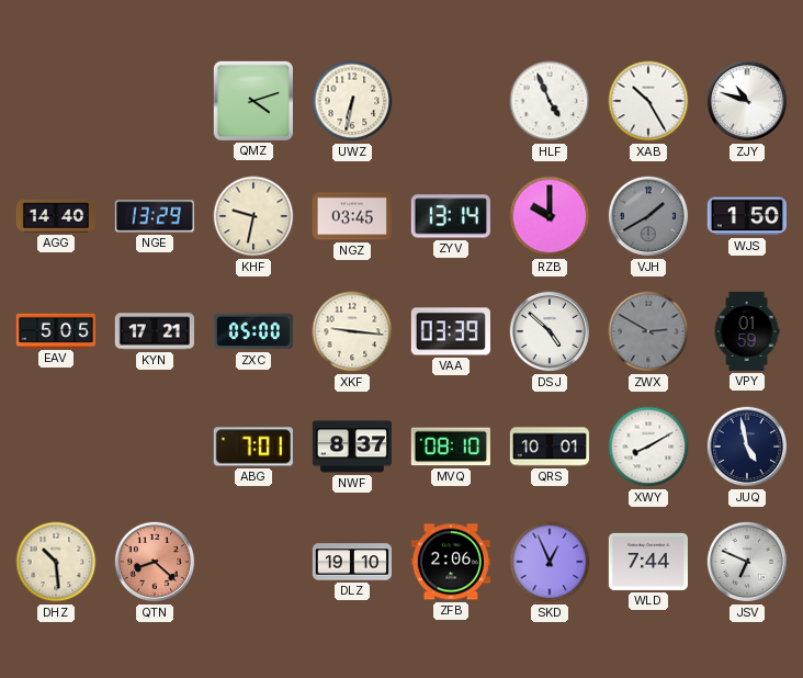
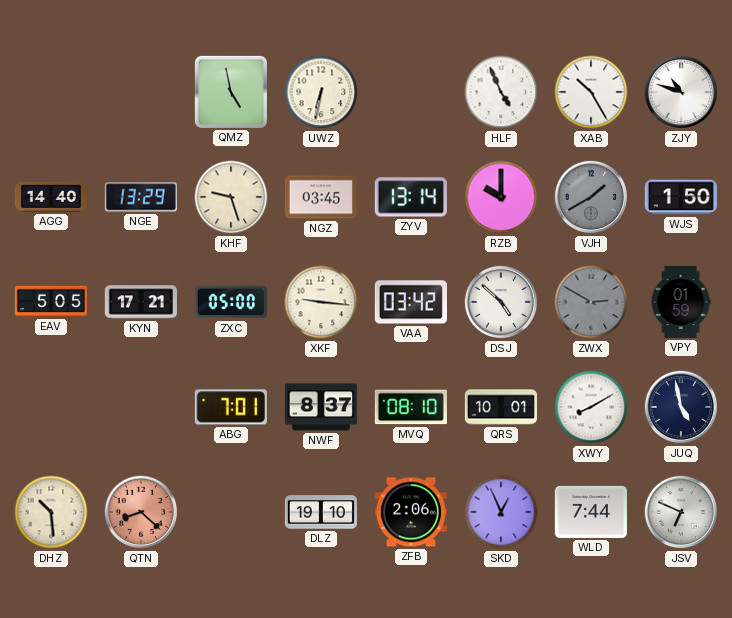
QMZ: 4:12 -> 4:58
KHF: 9:32 -> 9:27
VAA: 03:39 -> 03:42
